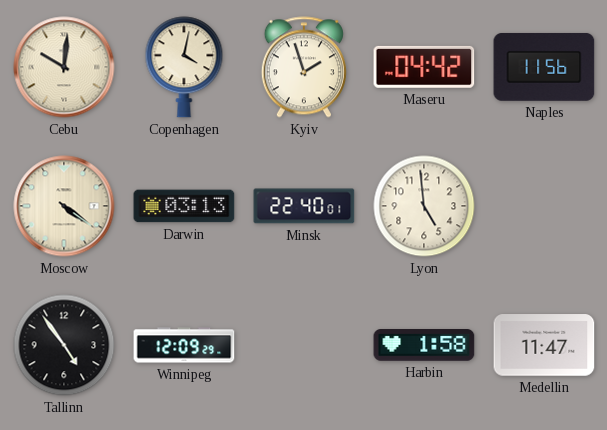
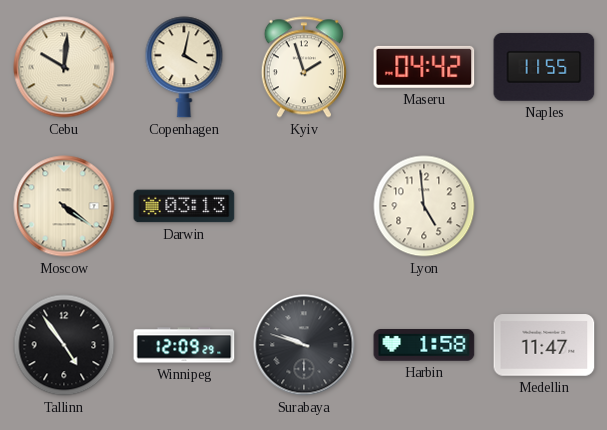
Naples: 11:56 -> 11:55
Minsk: 22:40 -> none
Surabaya: none -> 9:48
